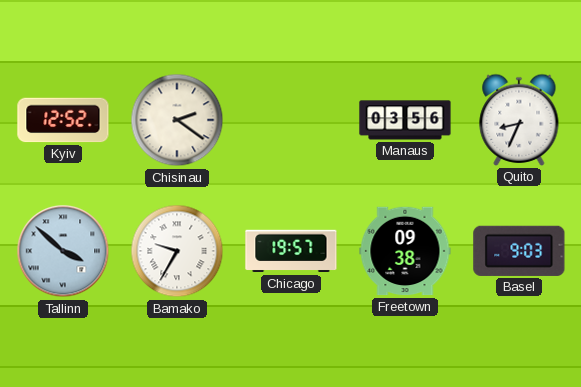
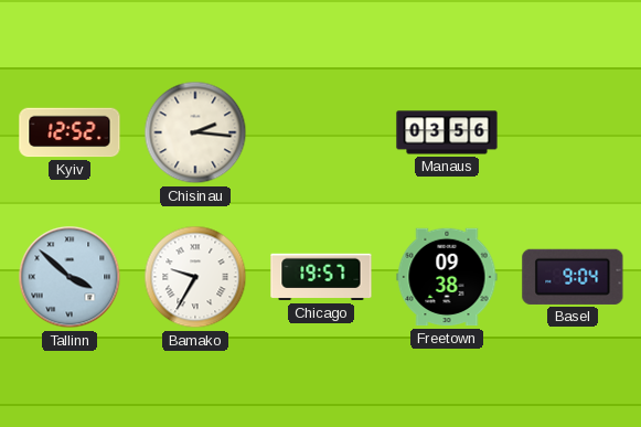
Chisinau: 2:21 -> 2:16
Quito: 8:34 -> none
Basel: 9:03 -> 9:04
